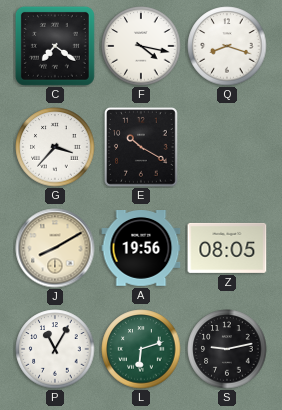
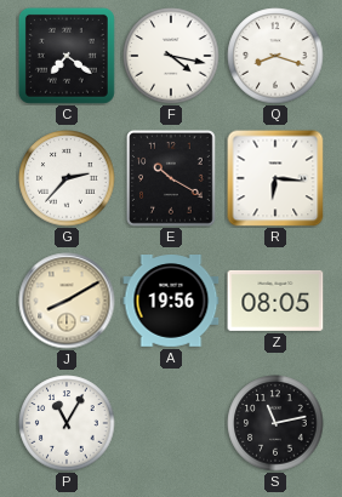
G: 3:37 -> 2:37
R: none -> 6:16
L: 6:12 -> none
S: 9:13 -> 11:13
